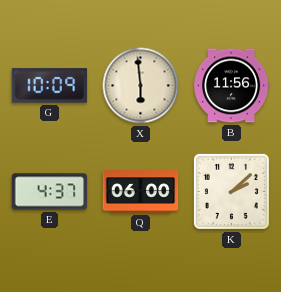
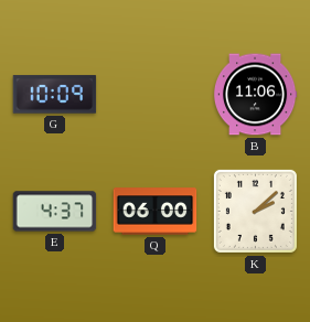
X: 5:59 -> none
B: 11:56 -> 11:06
